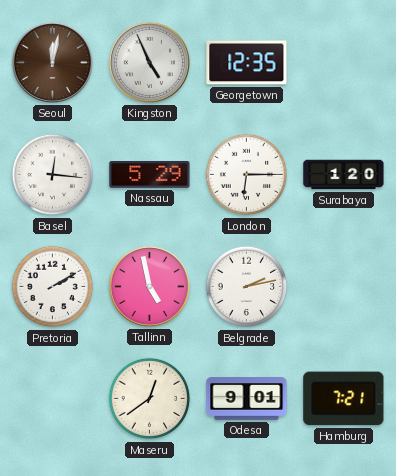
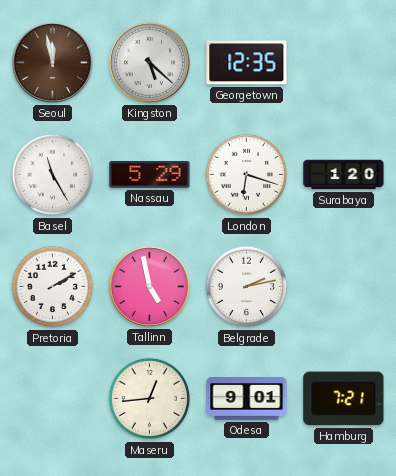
Seoul: 12:02 -> 11:58
Kingston: 4:56 -> 5:22
Basel: 12:16 -> 11:25
London: 6:15 -> 6:18
Maseru: 12:39 -> 12:44
